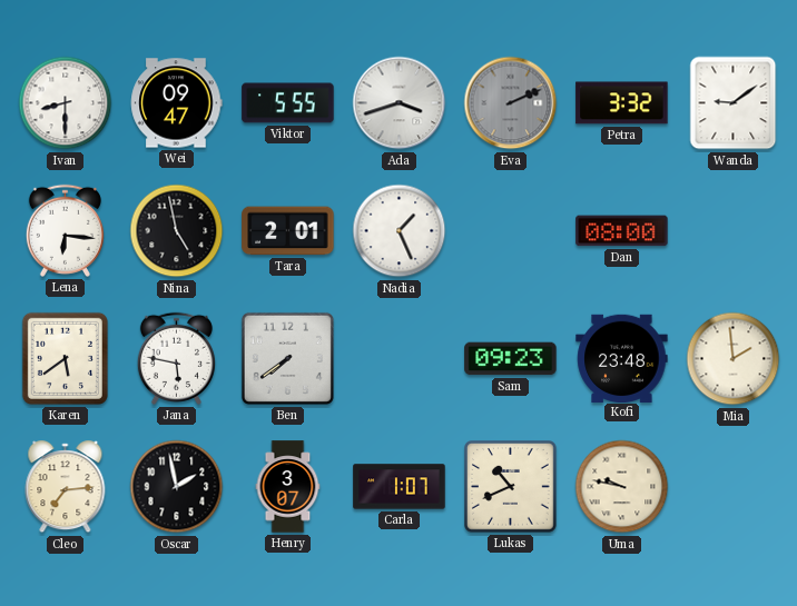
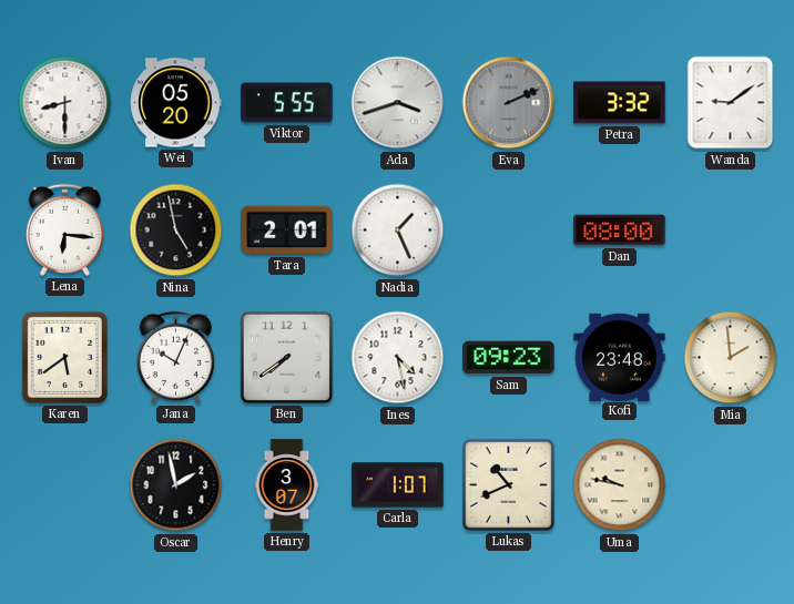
Wei: 09:47 -> 05:20
Jana: 5:47 -> 10:04
Ines: none -> 4:28
Cleo: 7:14 -> none
